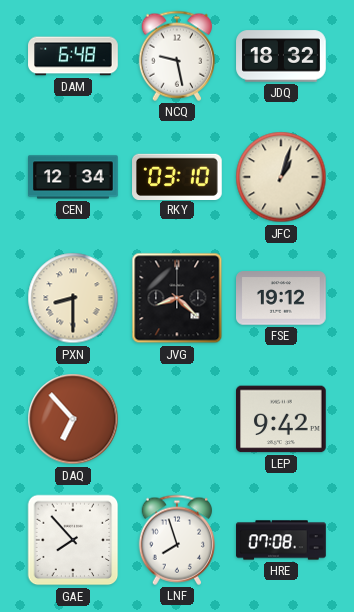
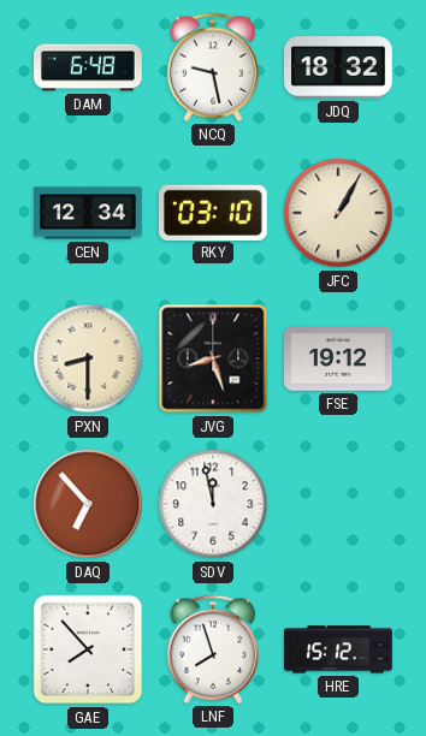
JFC: 1:03 -> 1:05
JVG: 8:22 -> 8:27
SDV: none -> 11:58
LEP: 9:42 -> none
HRE: 07:08 -> 15:12
